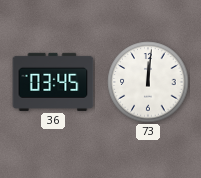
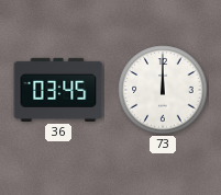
73: 12:01 -> 12:00
